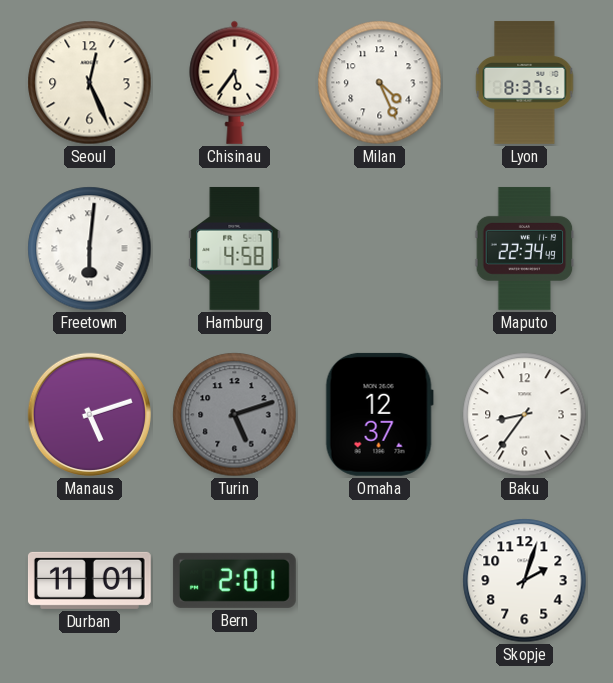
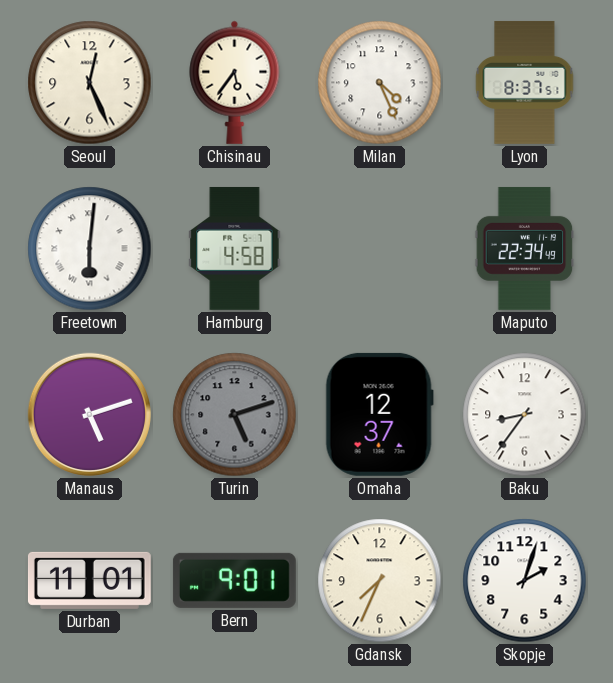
Bern: 2:01 -> 9:01
Gdansk: none -> 7:34
